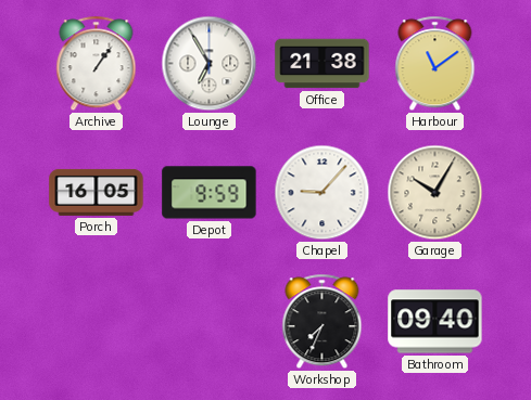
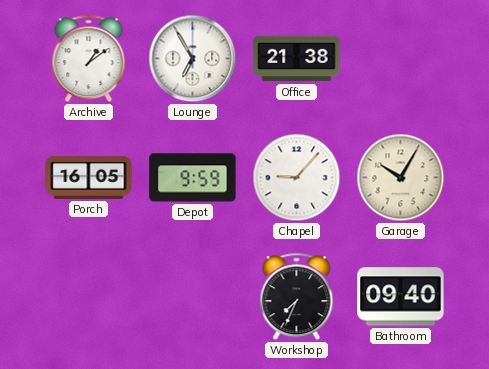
Archive: 1:06 -> 1:09
Harbour: 11:09 -> none
